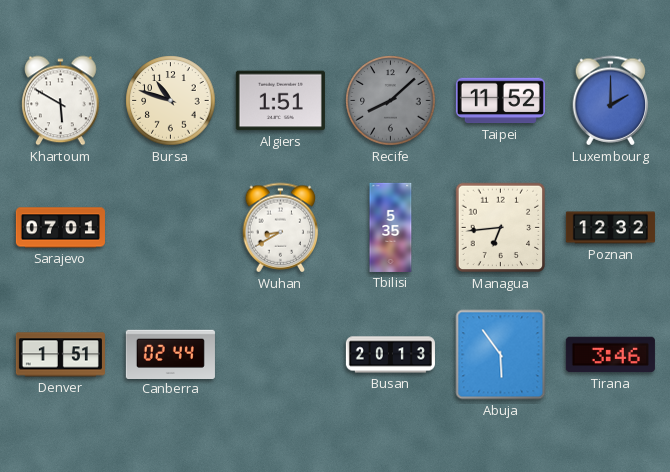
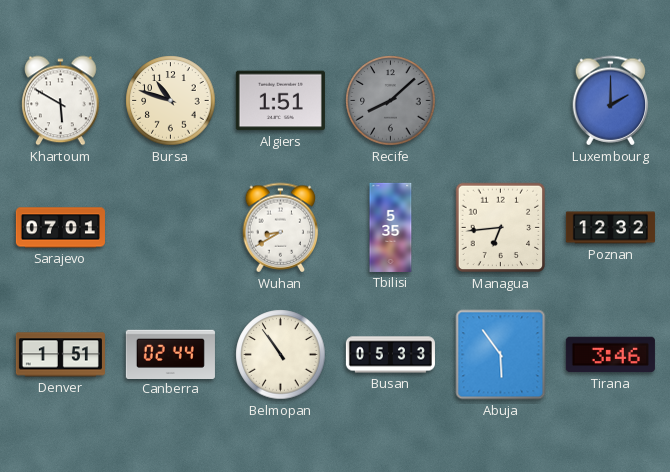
Taipei: 11:52 -> none
Belmopan: none -> 10:54
Busan: 20:13 -> 05:33
